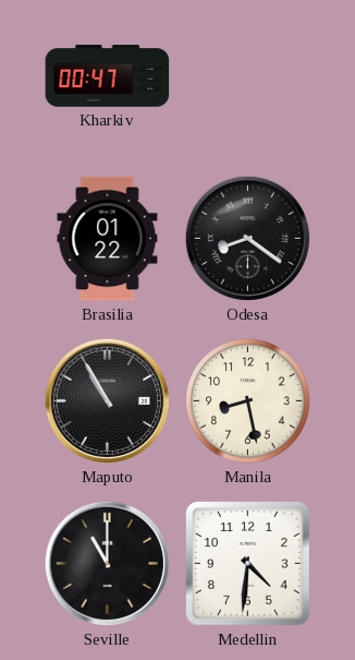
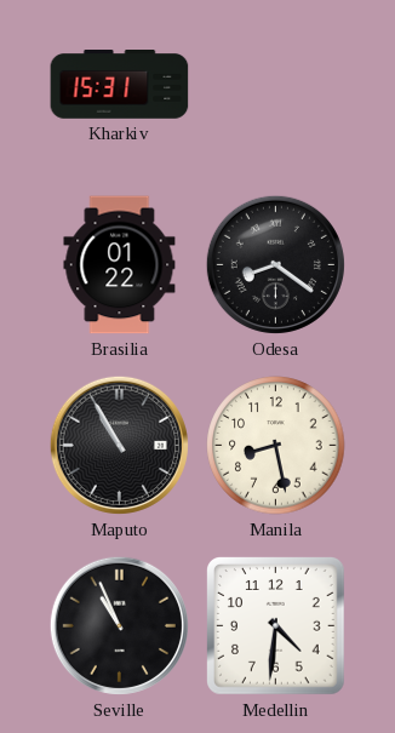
Kharkiv: 00:47 -> 15:31
Seville: 11:00 -> 10:56
